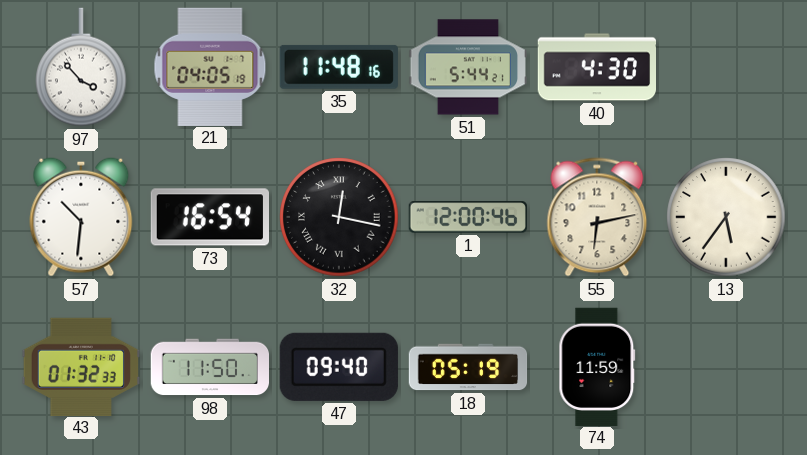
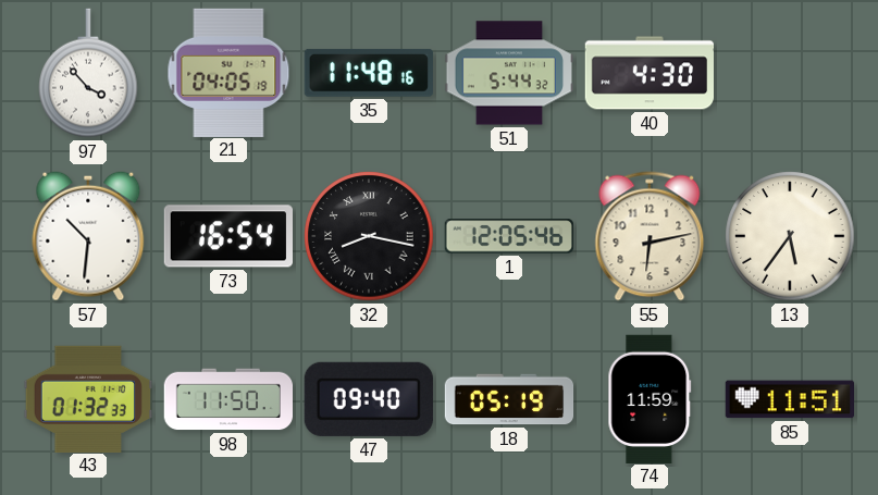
51: 5:44:21 -> 5:44:32
32: 12:17 -> 8:17
1: 12:00 -> 12:05
85: none -> 11:51
